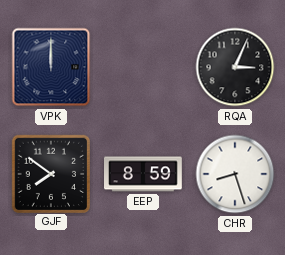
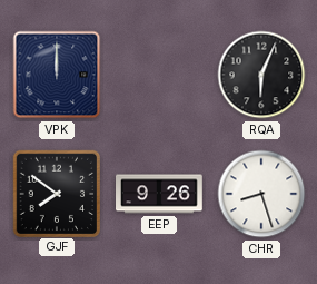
RQA: 3:04 -> 6:04
EEP: 8:59 -> 9:26
